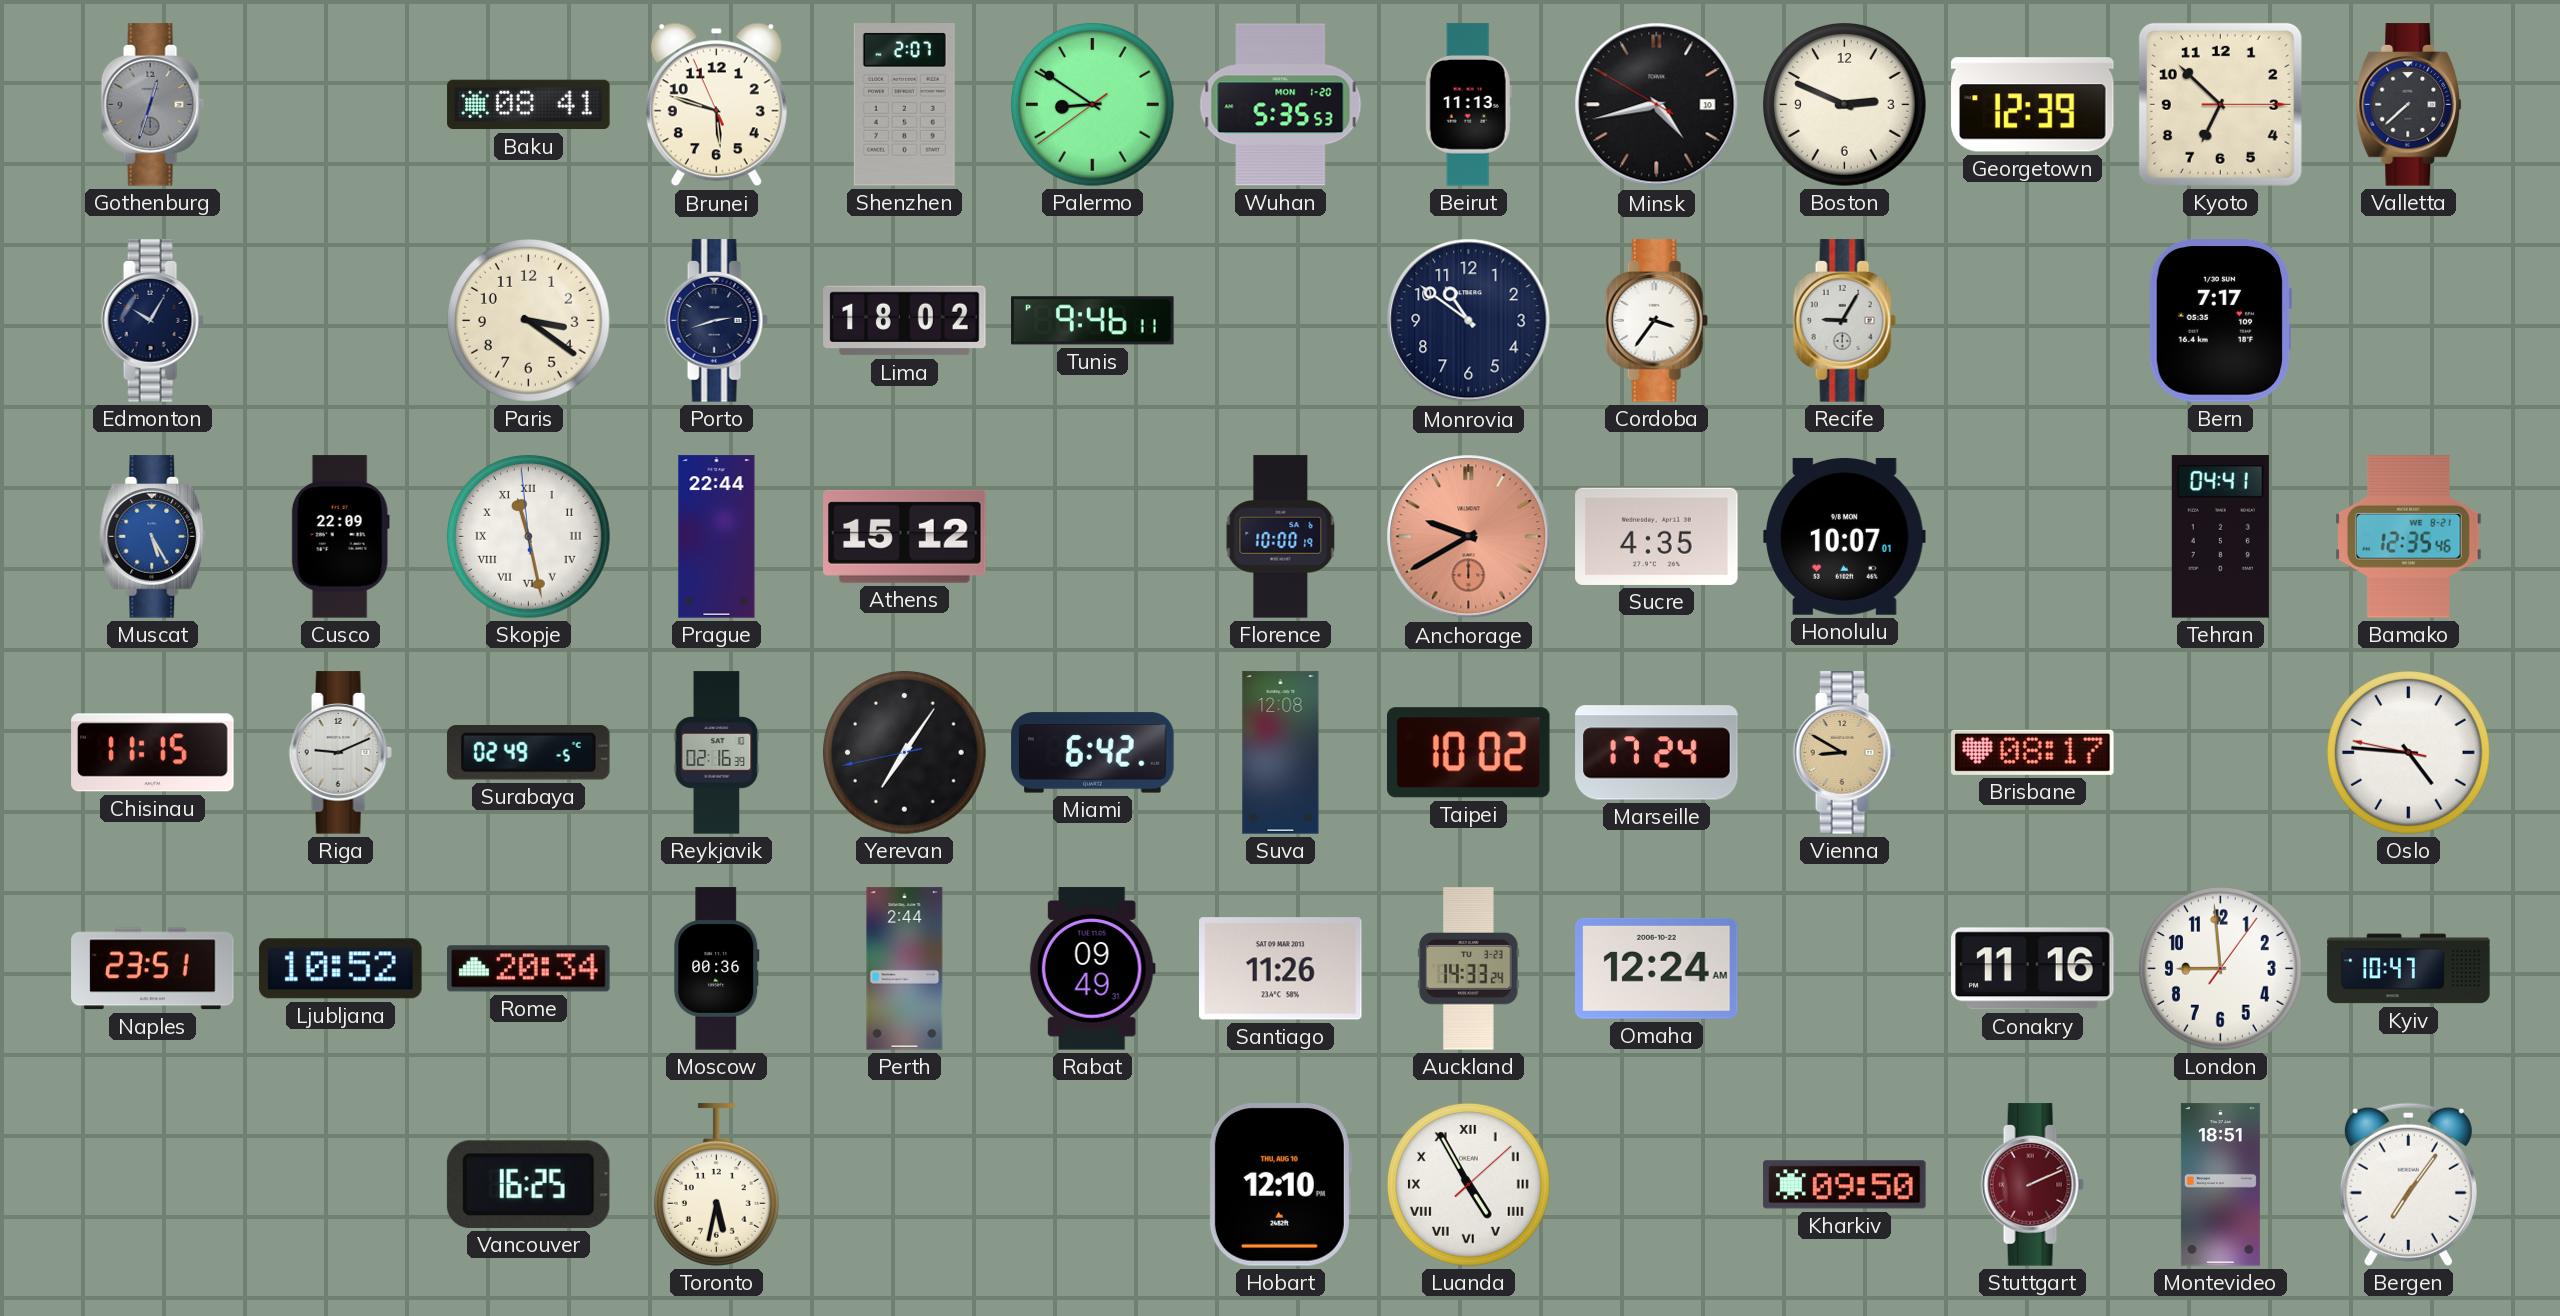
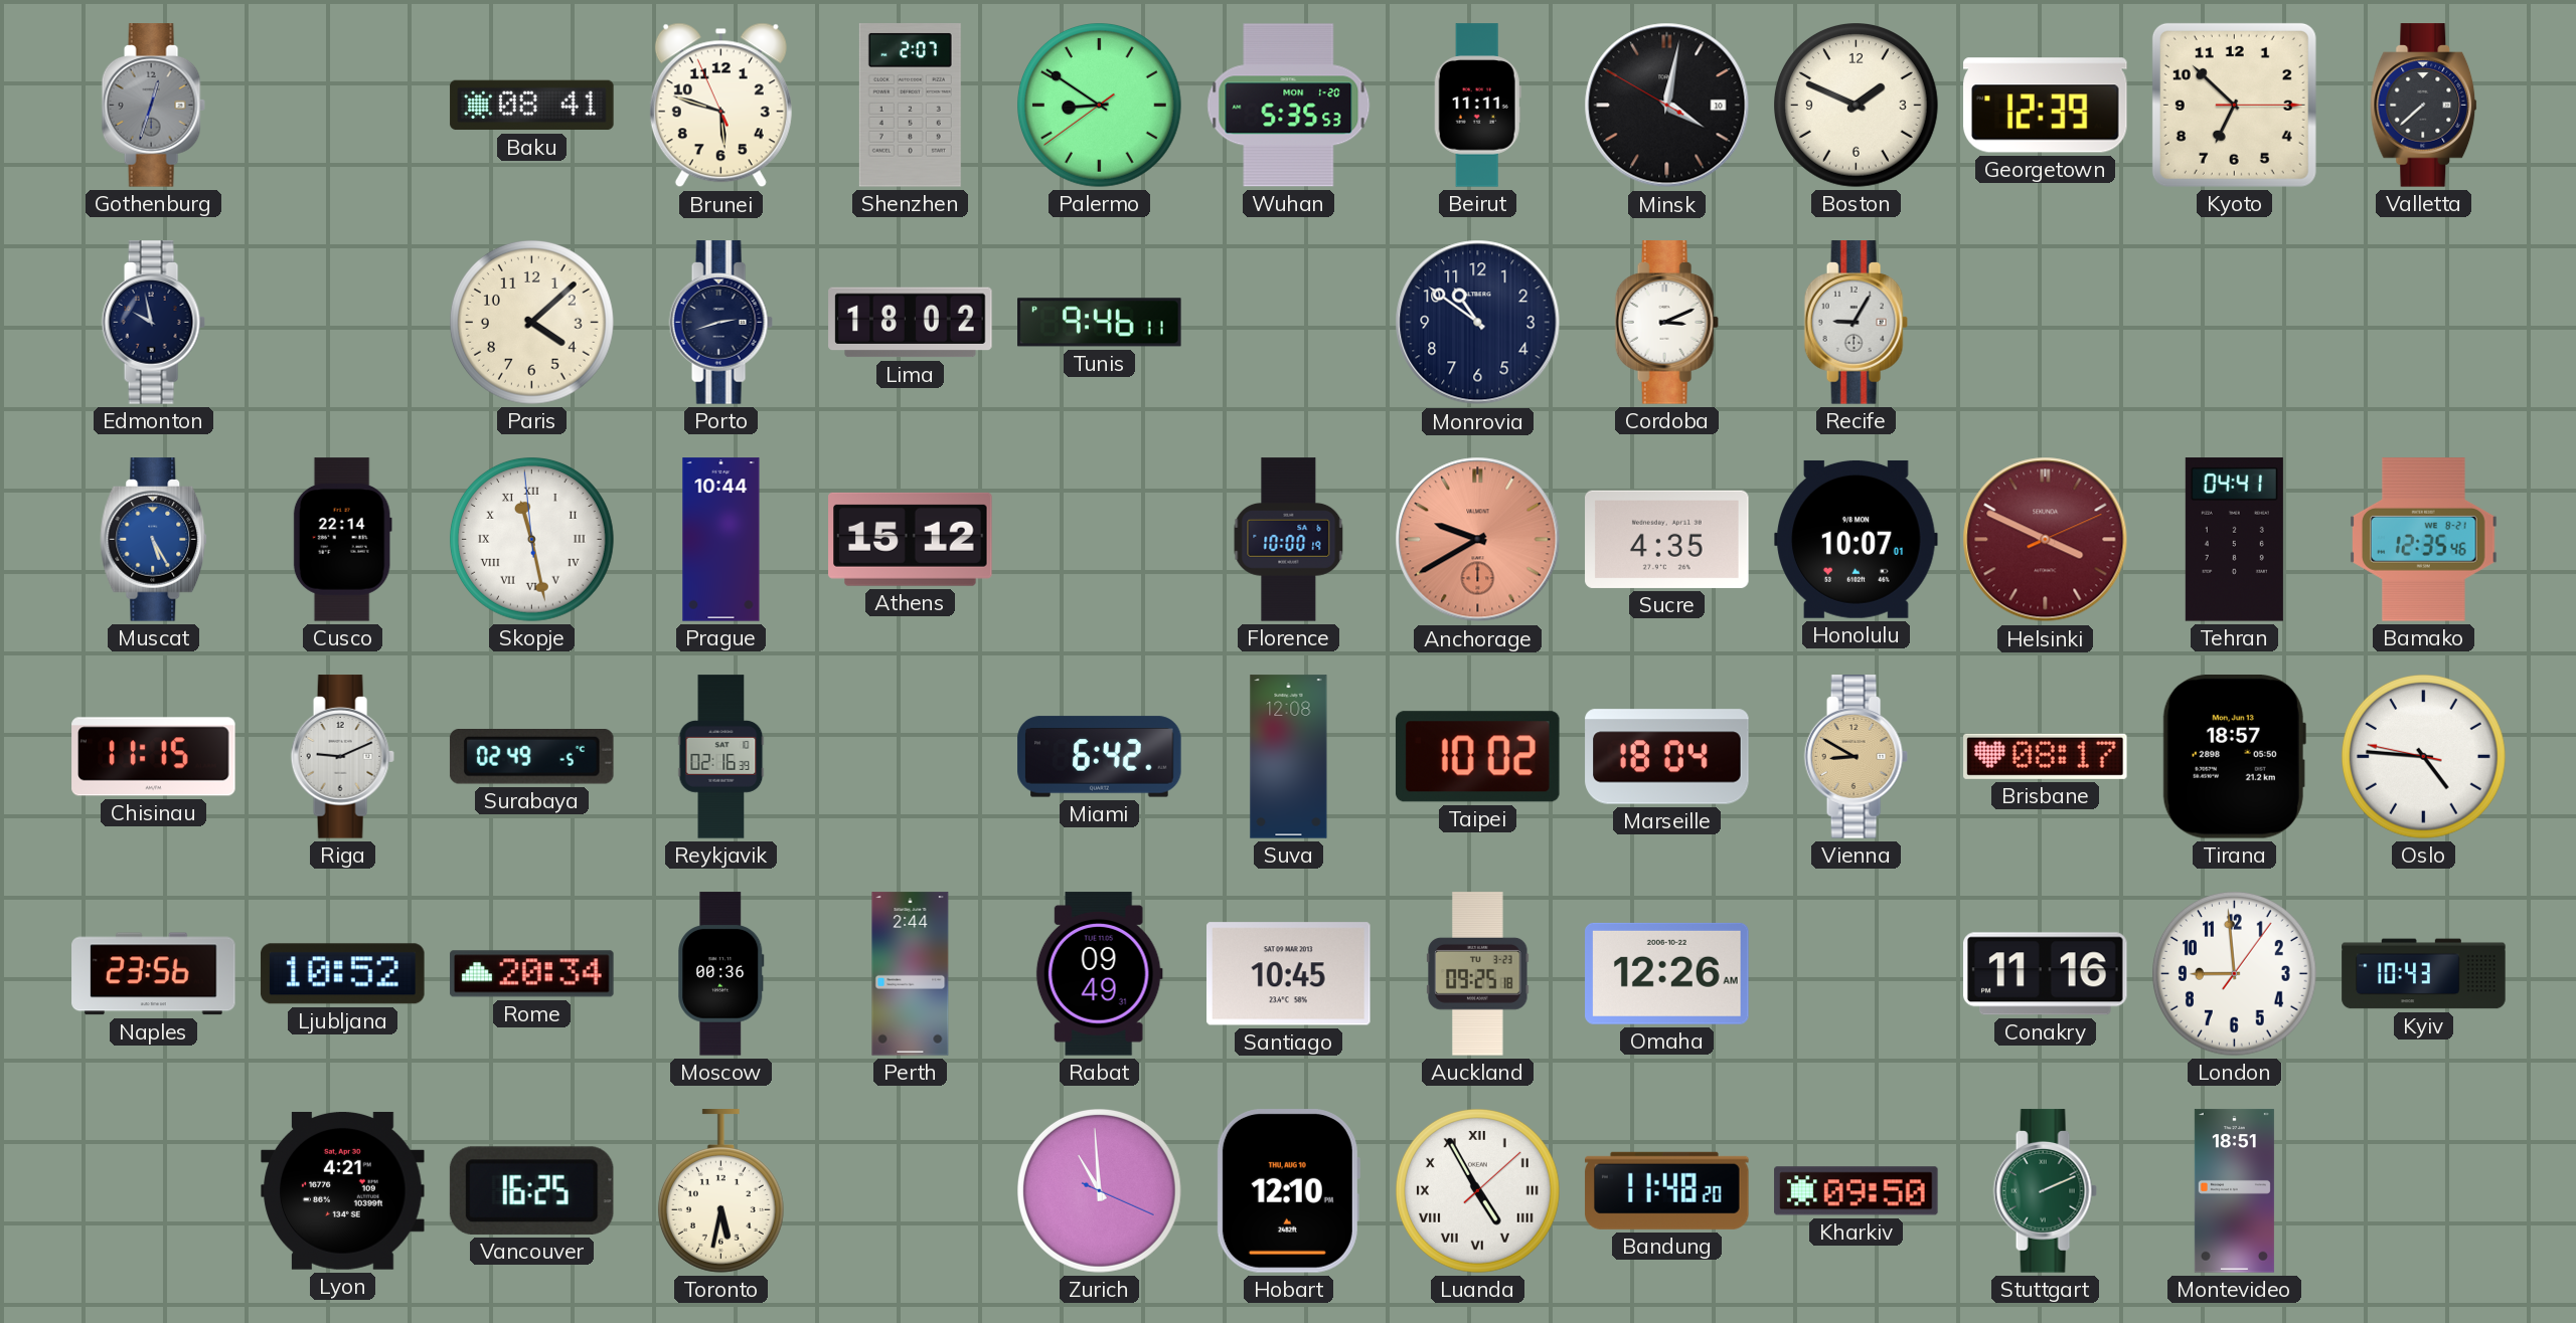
Beirut: 11:13 -> 11:11
Minsk: 4:42 -> 4:01
Boston: 2:49 -> 1:49
Edmonton: 10:05 -> 9:58
Paris: 3:21 -> 4:08
Cordoba: 3:36 -> 3:11
Bern: 7:17 -> none
Cusco: 22:09 -> 22:14
Prague: 22:44 -> 10:44
Helsinki: none -> 3:49
Yerevan: 7:05 -> none
Marseille: 17:24 -> 18:04
Tirana: none -> 18:57
Naples: 23:51 -> 23:56
Santiago: 11:26 -> 10:45
Auckland: 14:33 -> 09:25
Omaha: 12:24 -> 12:26
Kyiv: 10:47 -> 10:43
Lyon: none -> 4:21
Zurich: none -> 10:59
Bandung: none -> 11:48
Stuttgart dial: burgundy -> green
Bergen: 7:06 -> none
